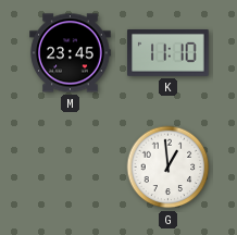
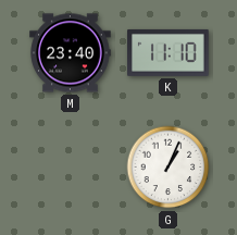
M: 23:45 -> 23:40
G: 12:59 -> 1:04
